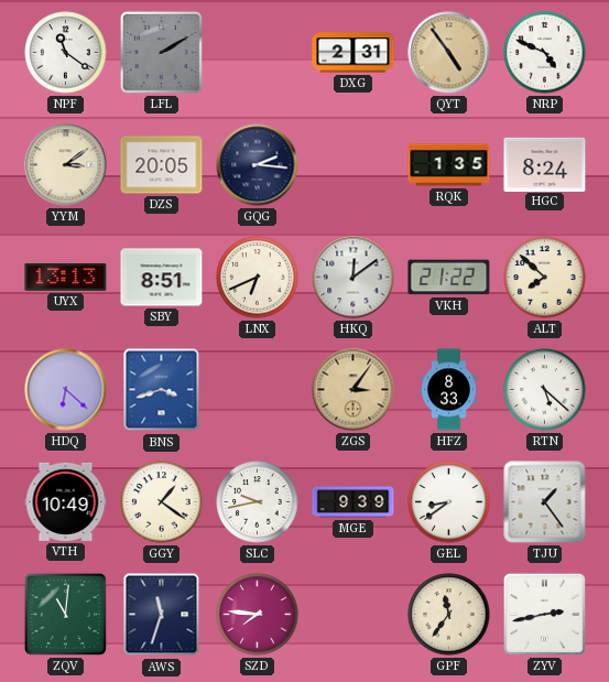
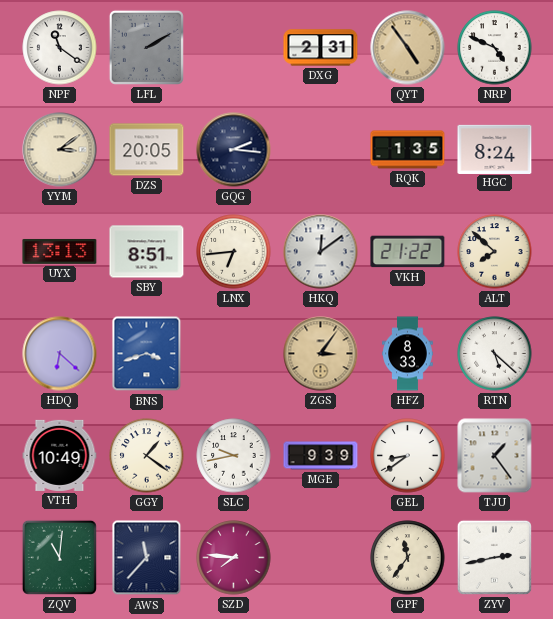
LNX: 6:41 -> 6:44
AWS: 11:33 -> 11:37
